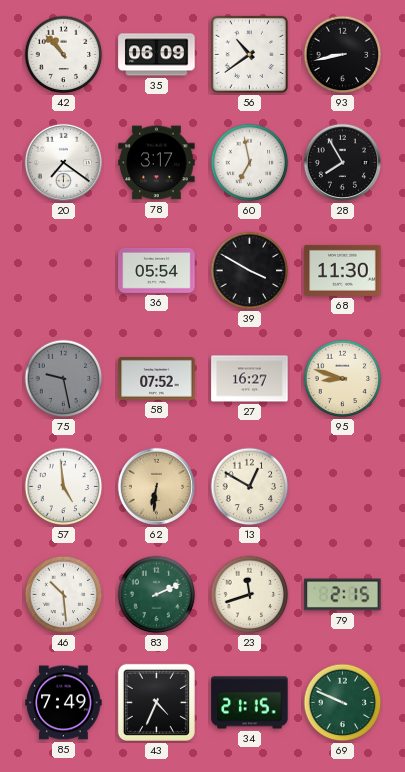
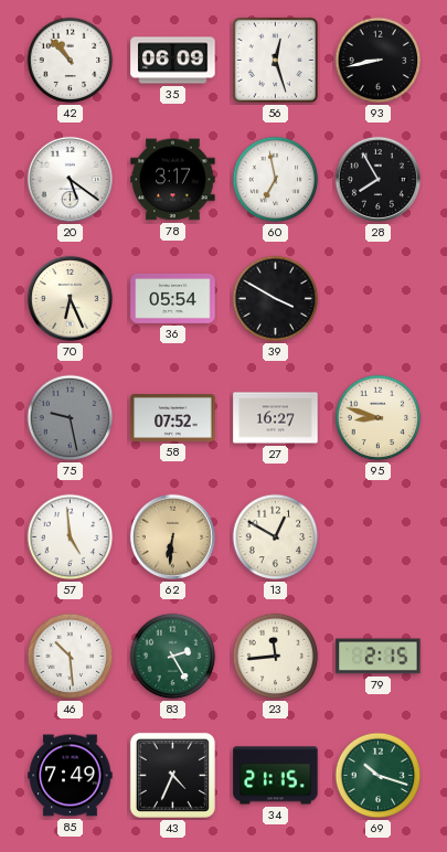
56: 10:39 -> 12:27
20: 7:21 -> 5:21
70: none -> 6:26
68: 11:30 -> none
83: 2:11 -> 2:25
23: 11:42 -> 11:44
69: 9:49 -> 10:18
